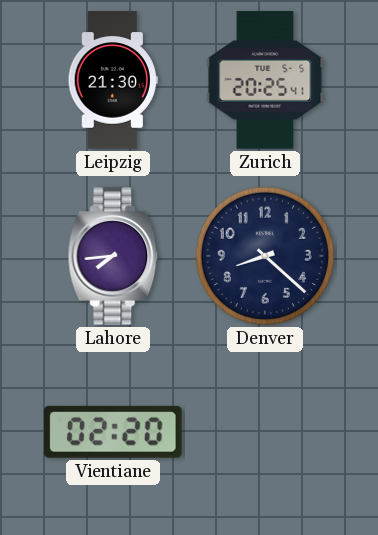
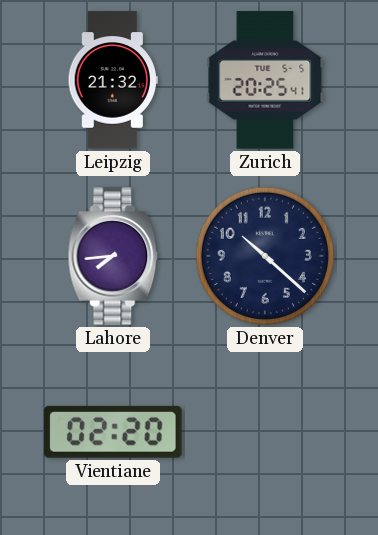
Leipzig: 21:30 -> 21:32
Denver: 8:22 -> 10:22
